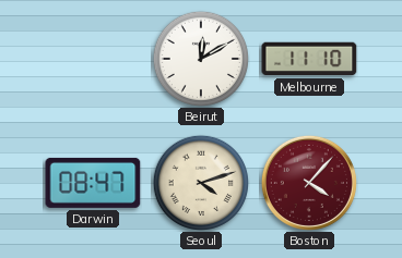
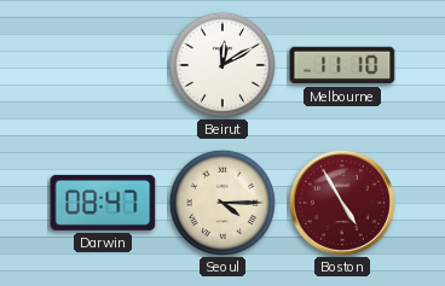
Seoul: 4:12 -> 4:15
Boston: 4:07 -> 4:55
